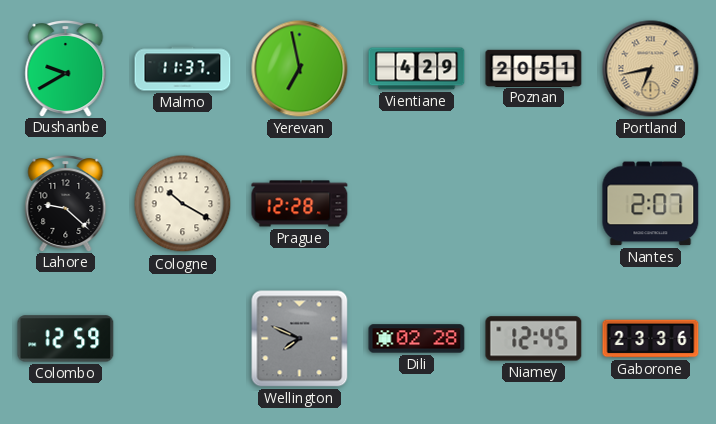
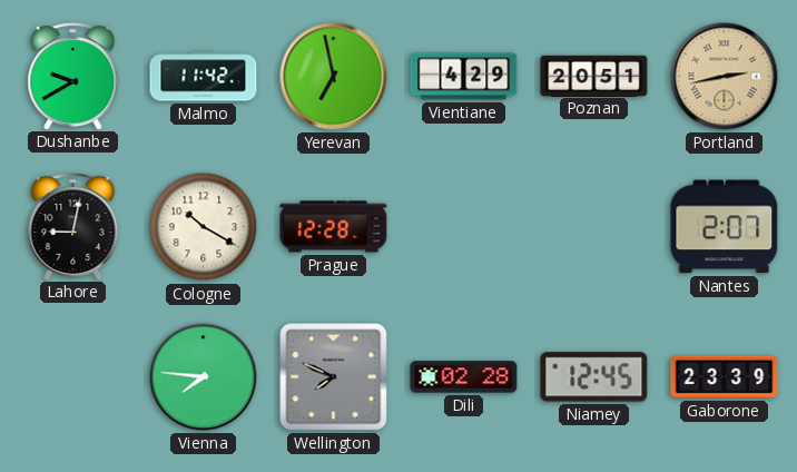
Malmo: 11:37 -> 11:42
Portland: 6:43 -> 2:43
Lahore: 9:22 -> 9:02
Colombo: 12:59 -> none
Vienna: none -> 7:46
Gaborone: 23:36 -> 23:39
